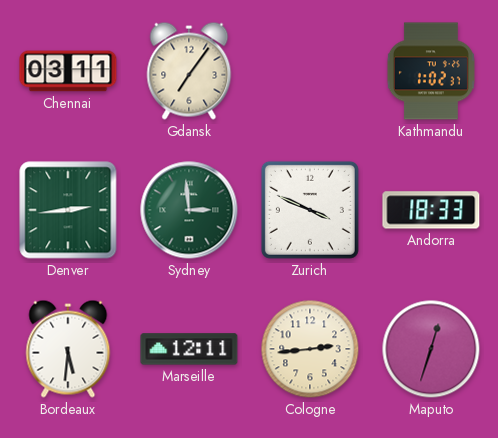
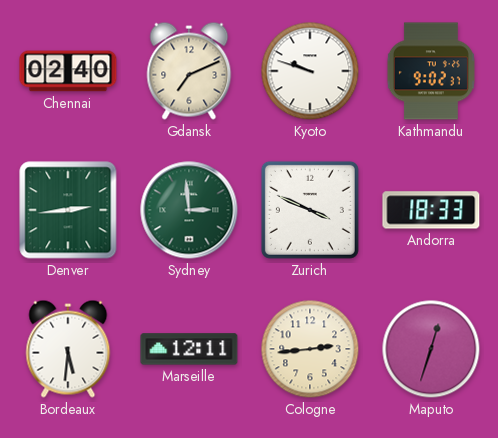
Chennai: 03:11 -> 02:40
Gdansk: 7:06 -> 7:11
Kyoto: none -> 9:48
Kathmandu: 1:02 -> 9:02
